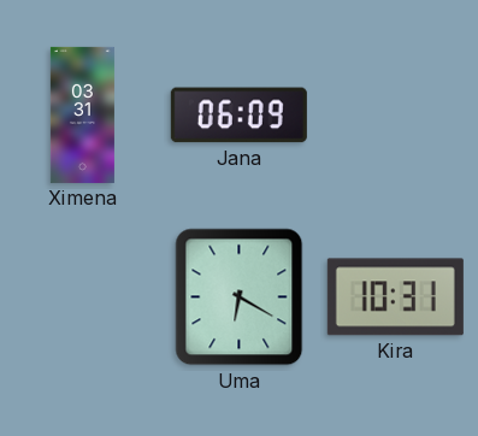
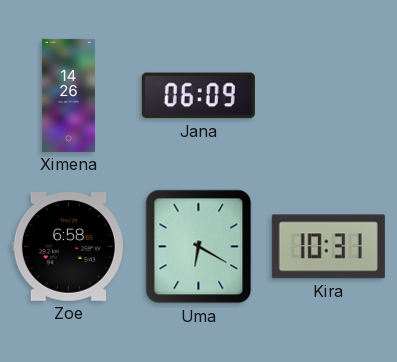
Ximena: 03:31 -> 14:26
Zoe: none -> 6:58
